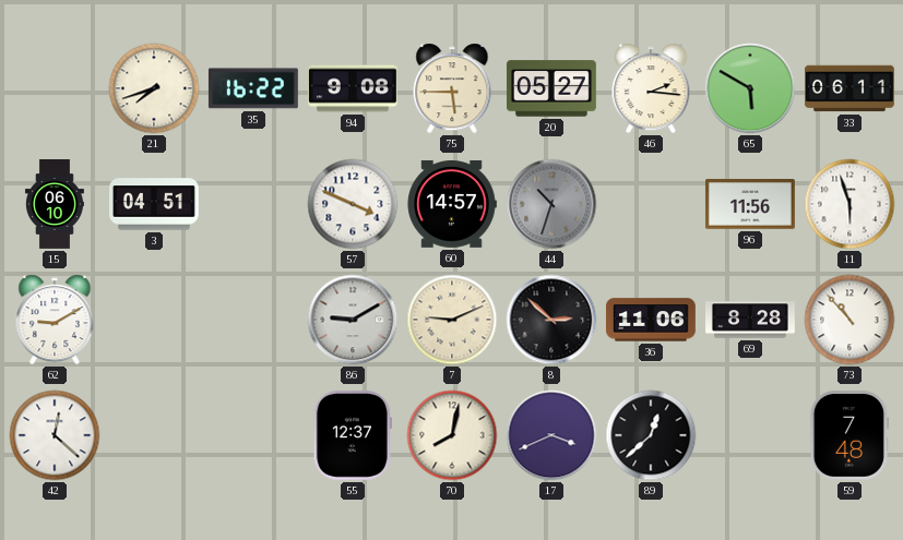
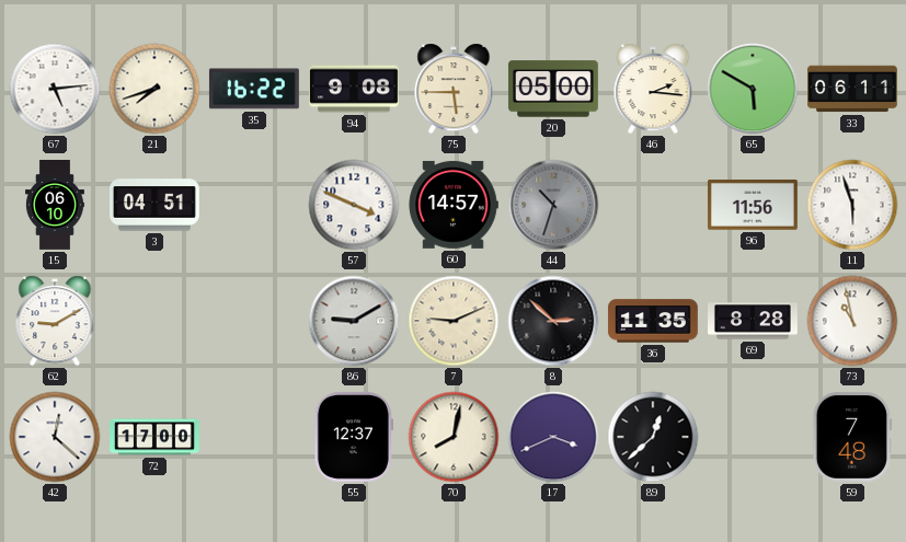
67: none -> 5:14
20: 05:27 -> 05:00
36: 11:06 -> 11:35
73: 10:53 -> 10:58
72: none -> 17:00
